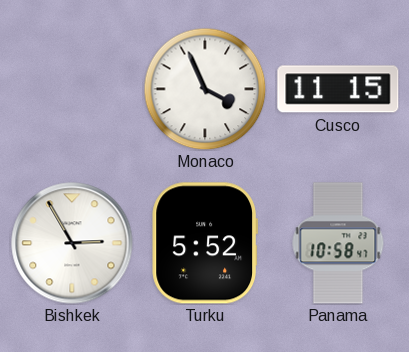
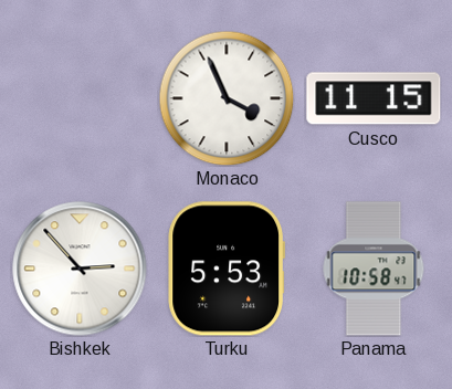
Bishkek: 2:55 -> 2:53
Turku: 5:52 -> 5:53
